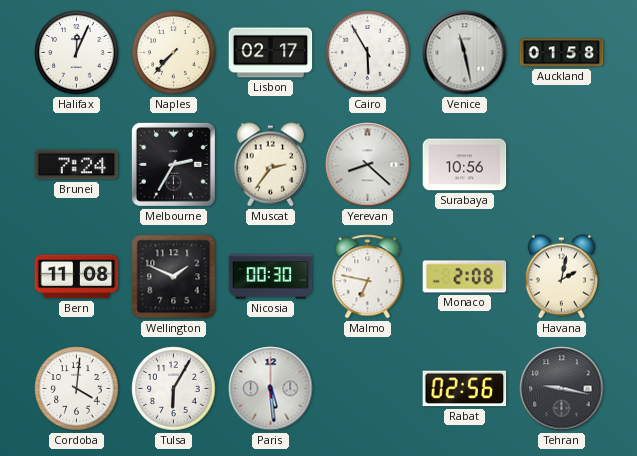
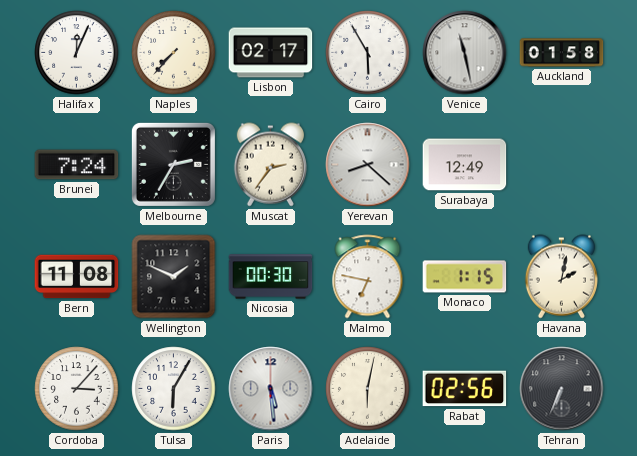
Surabaya: 10:56 -> 12:49
Monaco: 2:08 -> 1:15
Cordoba: 4:01 -> 3:07
Adelaide: none -> 6:02
Tehran: 9:17 -> 6:34
